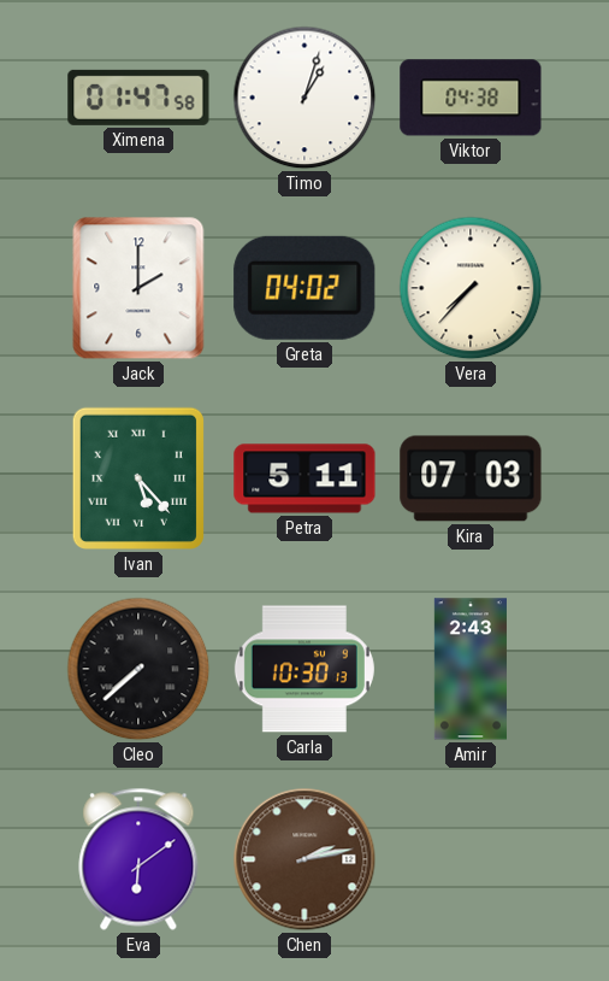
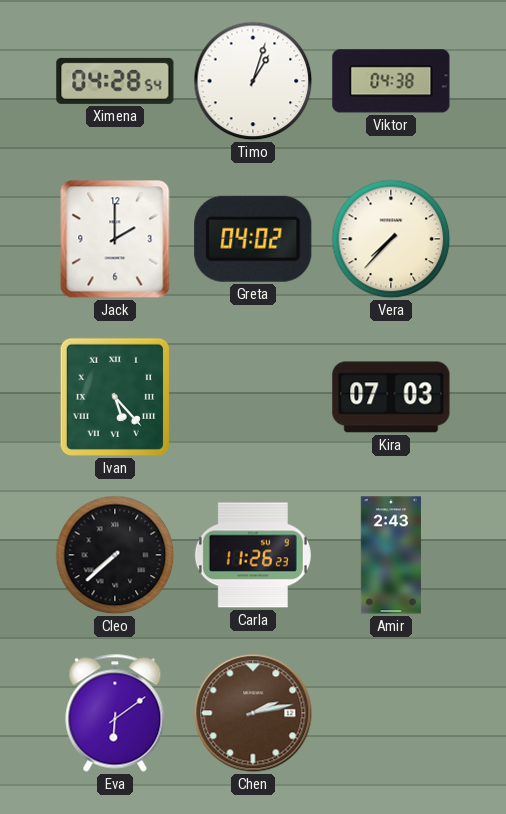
Ximena: 01:47 -> 04:28
Petra: 5:11 -> none
Carla: 10:30 -> 11:26
